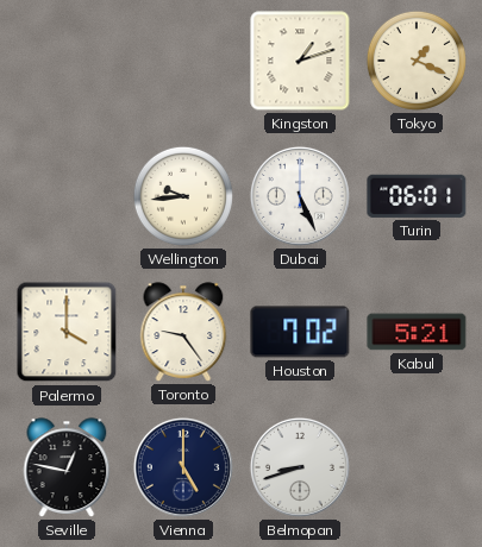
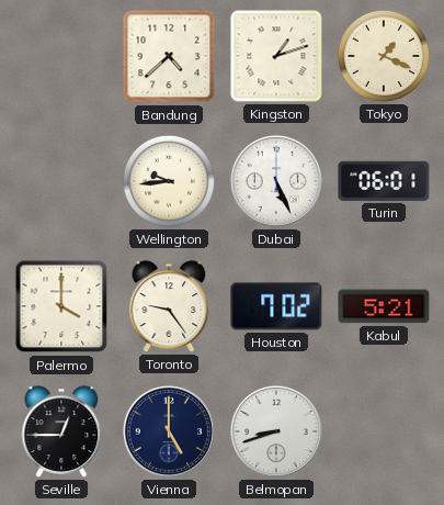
Bandung: none -> 4:38
Seville: 12:47 -> 12:45
